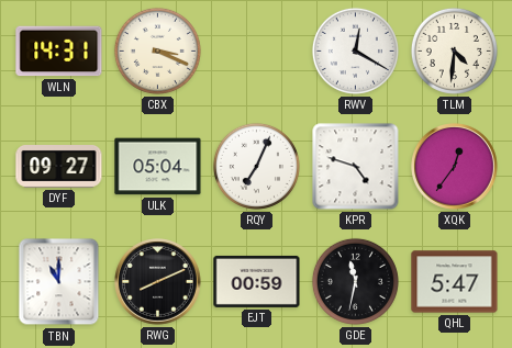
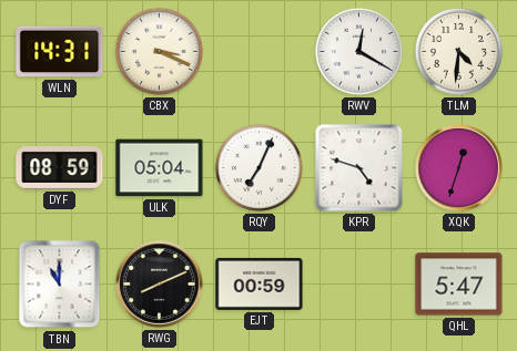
DYF: 09:27 -> 08:59
XQK: 12:36 -> 12:33
GDE: 11:32 -> none
